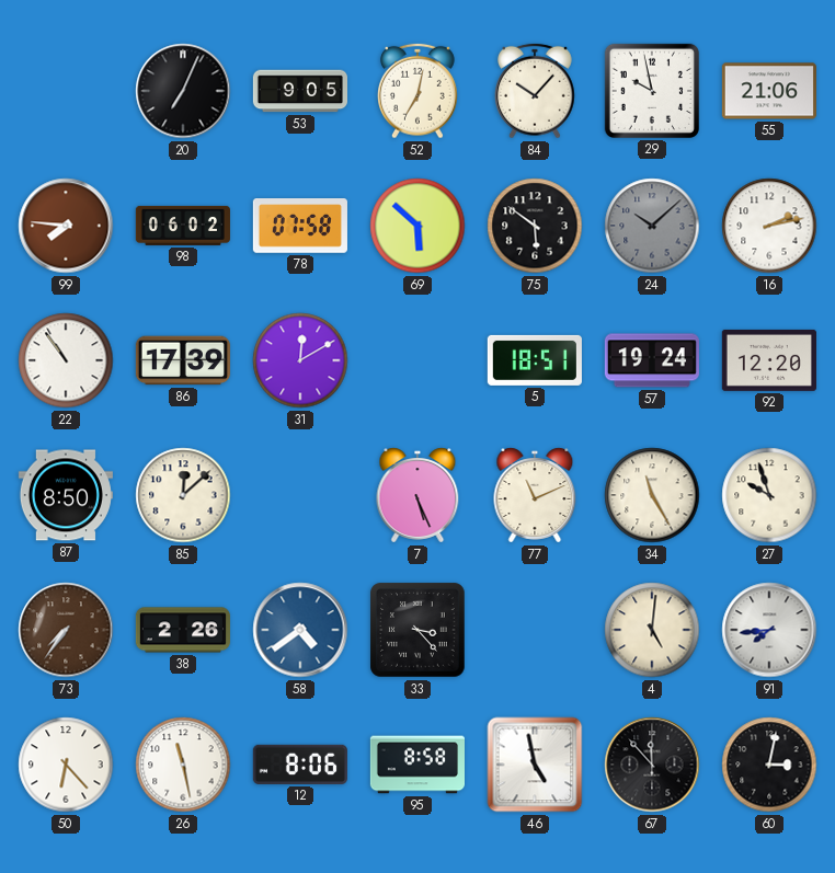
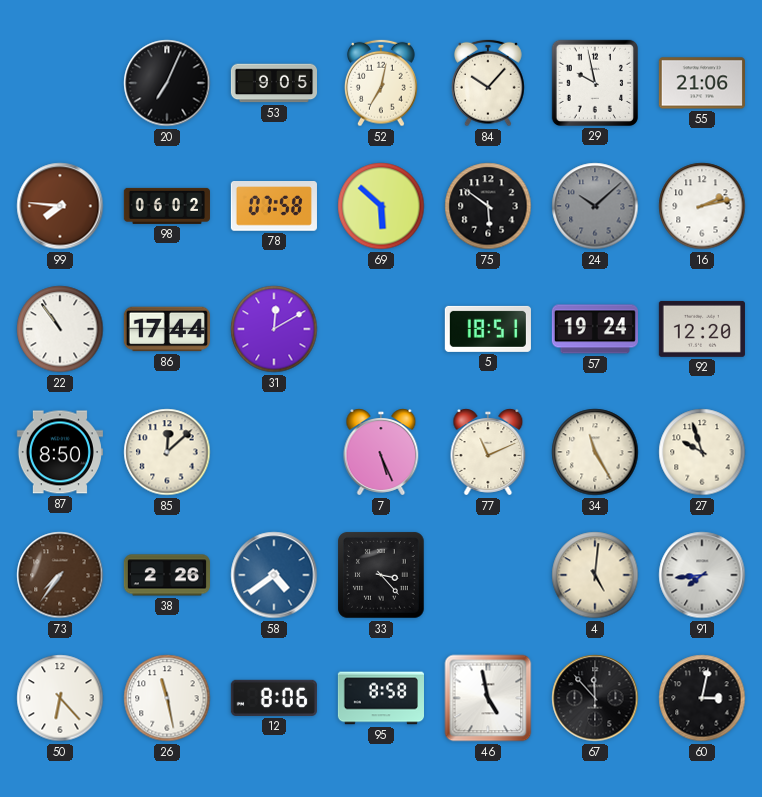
86: 17:39 -> 17:44
